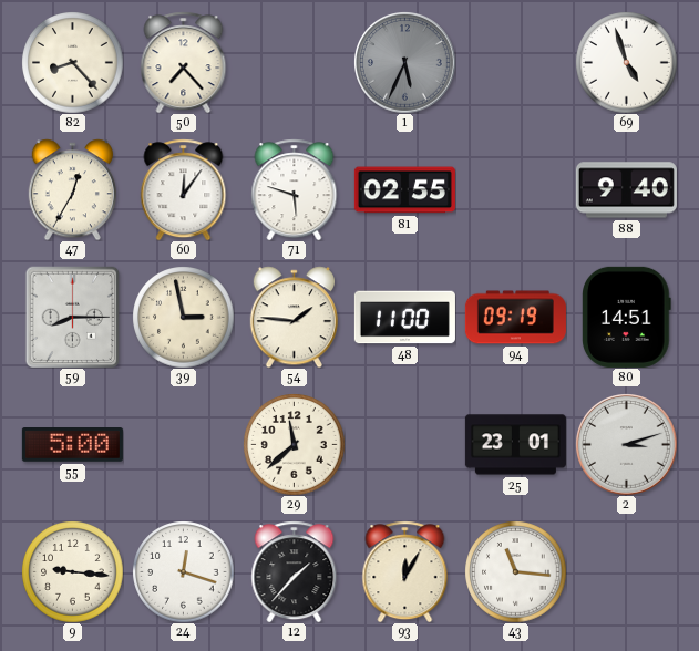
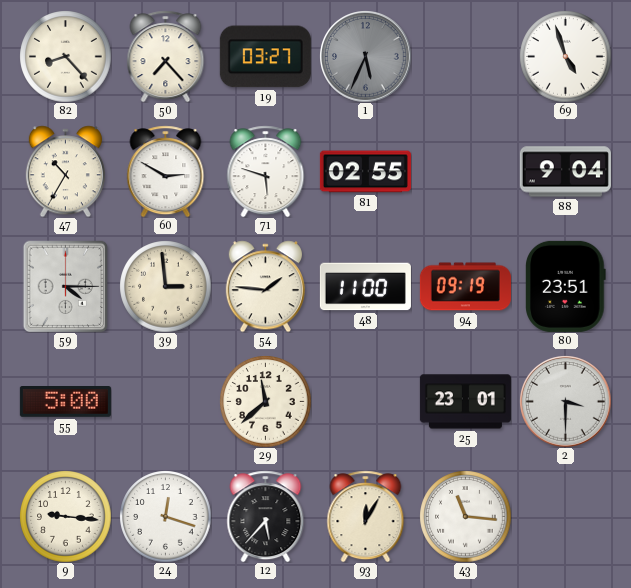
19: none -> 03:27
47: 12:35 -> 10:35
60: 12:06 -> 2:50
88: 9:40 -> 9:04
59: 8:15 -> 4:15
39: 2:58 -> 2:59
80: 14:51 -> 23:51
2: 3:12 -> 3:30
12: 1:37 -> 5:37
